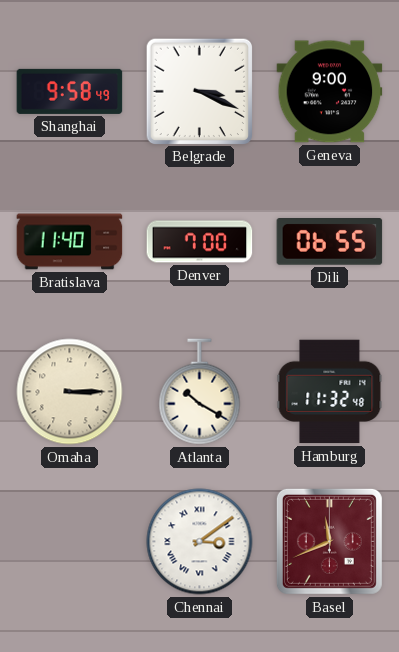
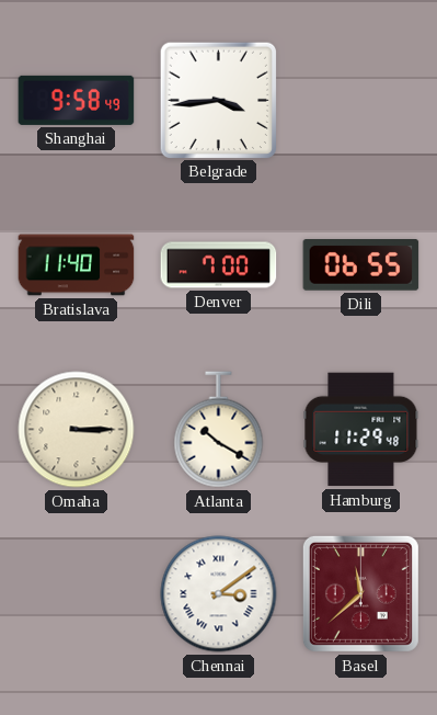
Belgrade: 3:19 -> 3:44
Geneva: 9:00 -> none
Hamburg: 11:32 -> 11:29
Basel: 11:41 -> 11:38
